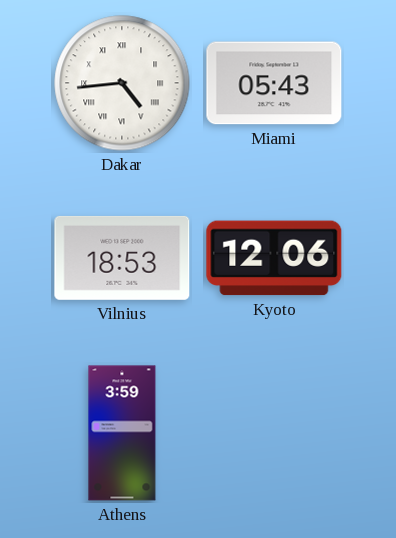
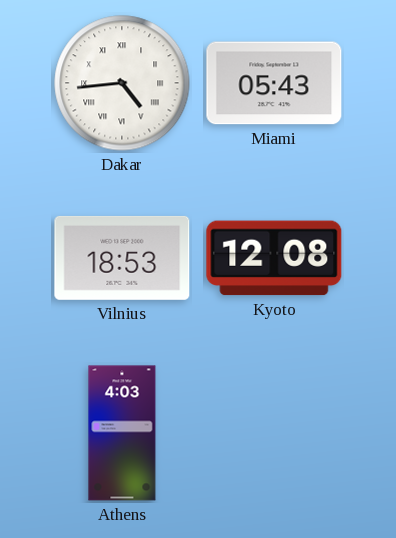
Kyoto: 12:06 -> 12:08
Athens: 3:59 -> 4:03
